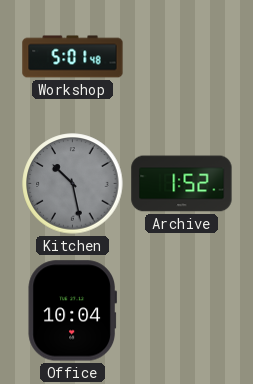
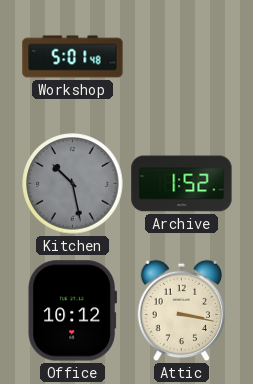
Office: 10:04 -> 10:12
Attic: none -> 3:17
